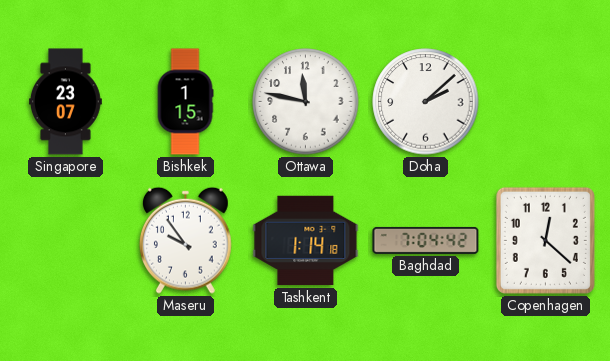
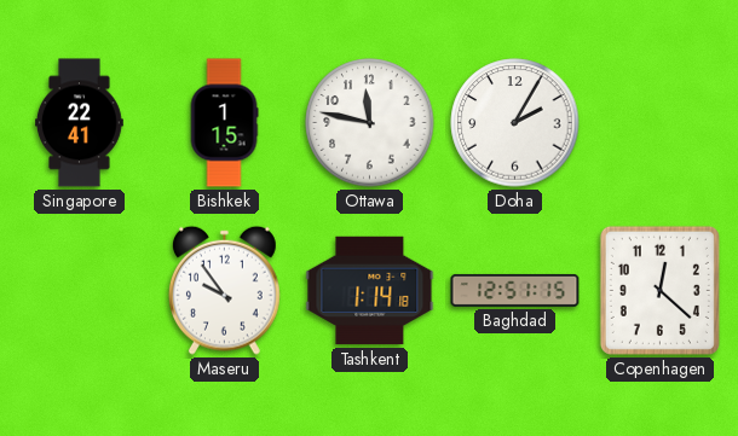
Singapore: 23:07 -> 22:41
Doha: 2:08 -> 2:05
Baghdad: 7:04 -> 12:51
